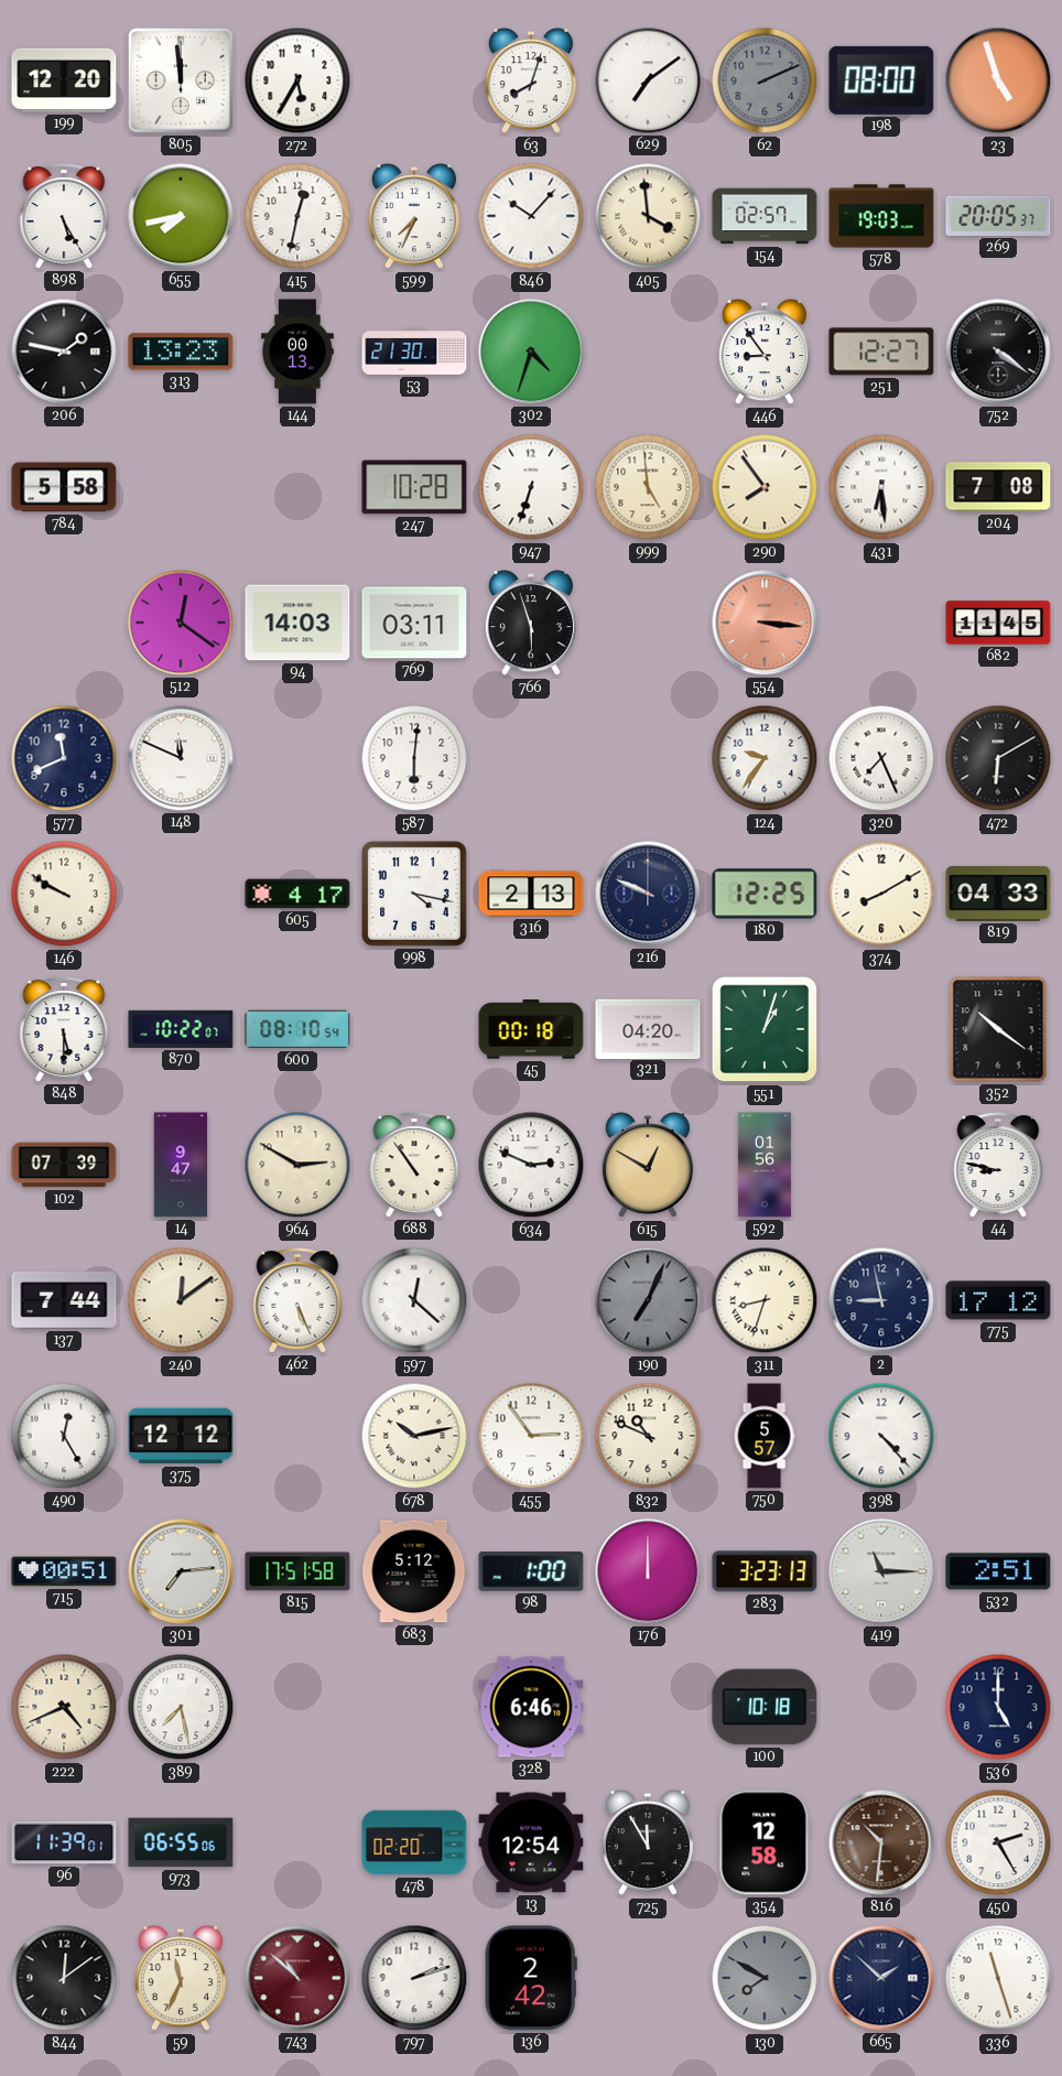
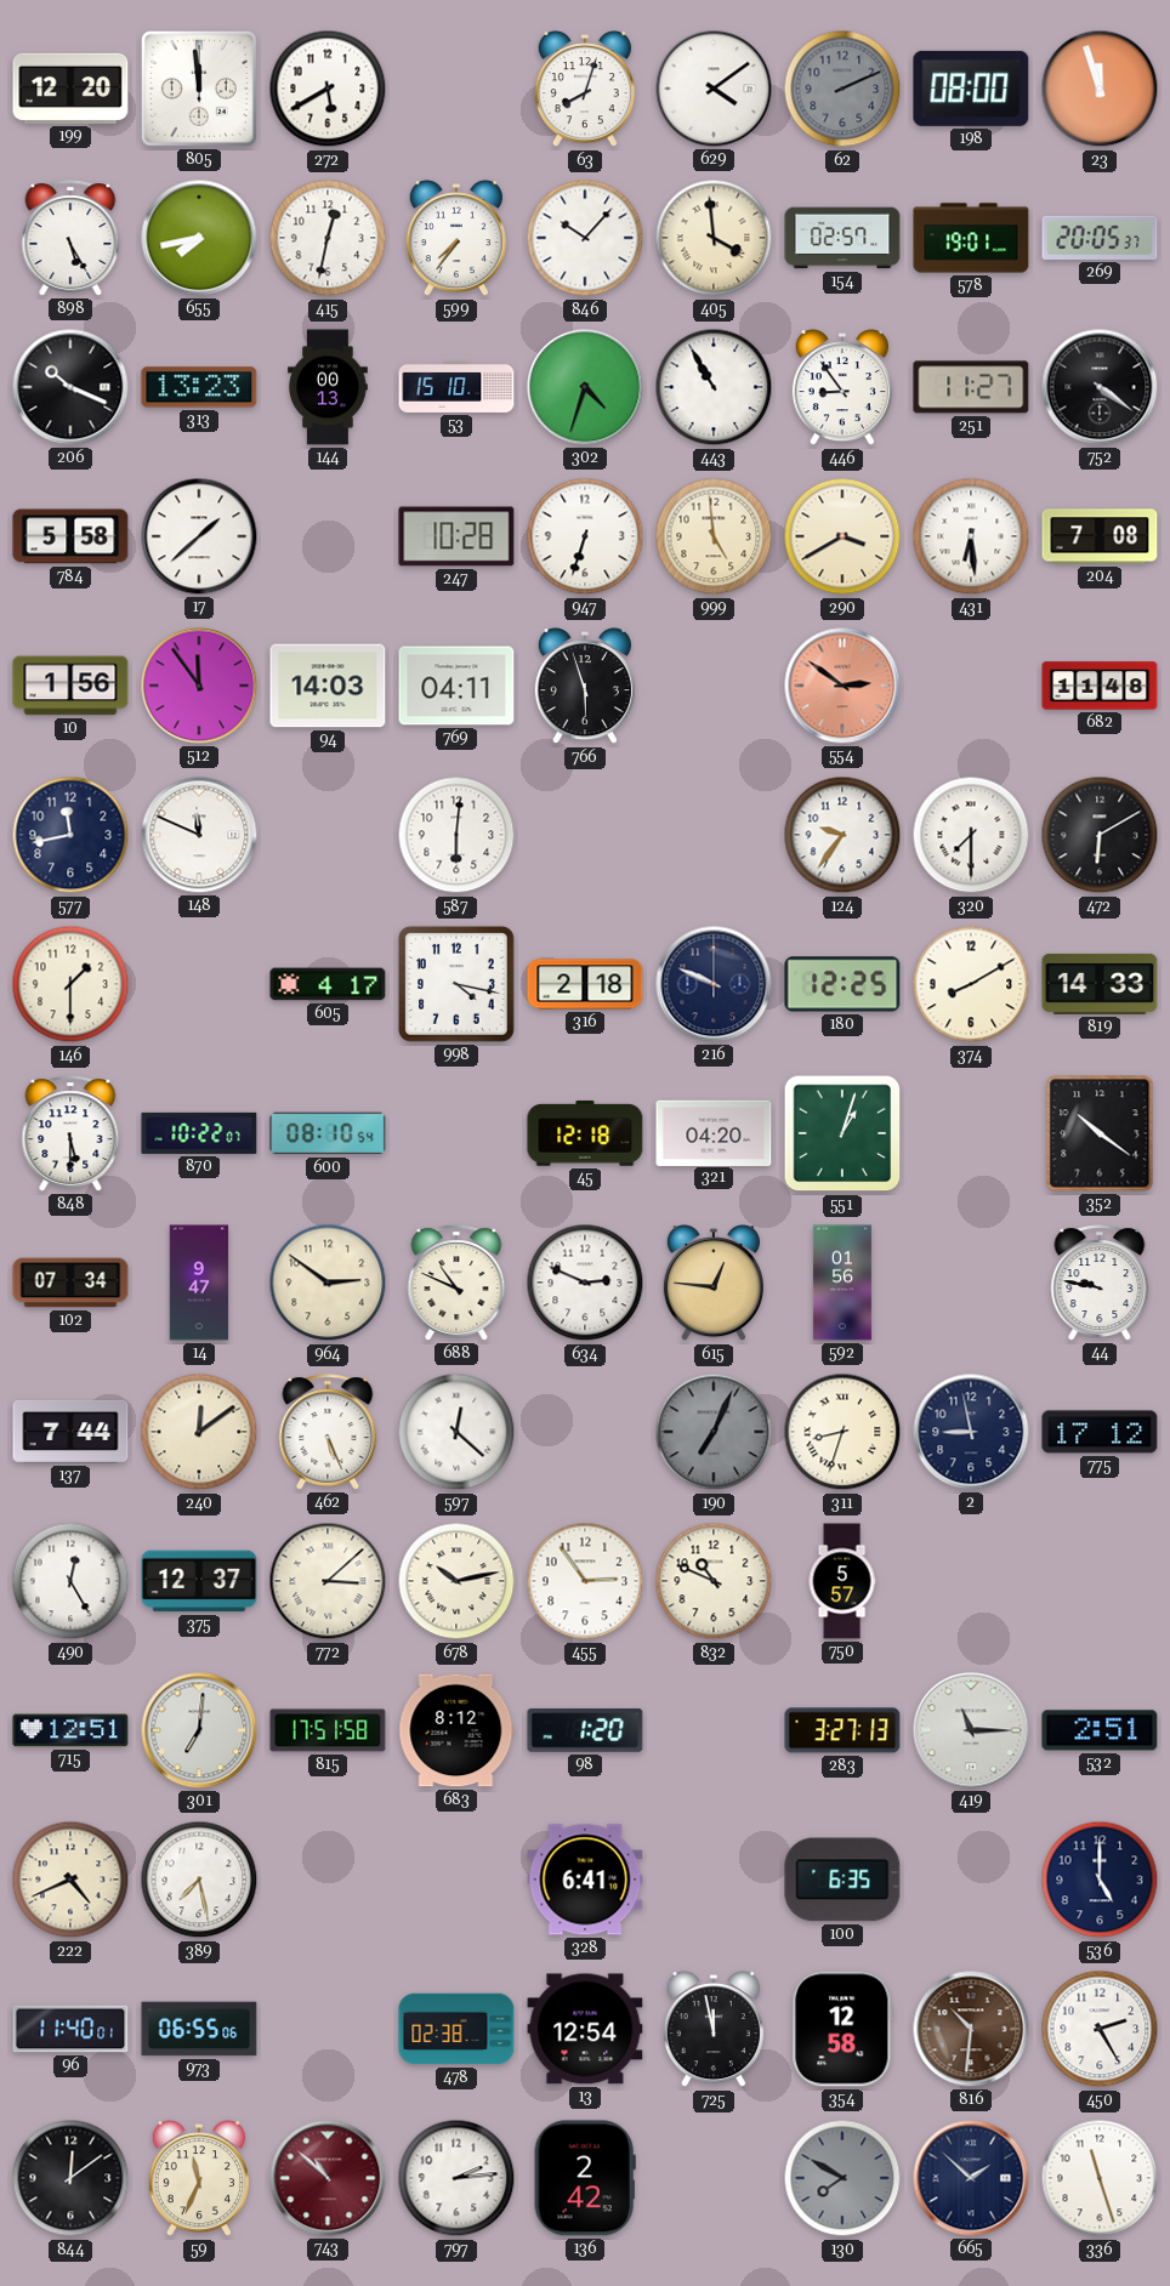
272: 5:35 -> 5:40
629: 7:09 -> 4:09
23: 4:57 -> 11:57
599: 7:34 -> 7:36
578: 19:03 -> 19:01
206: 1:47 -> 10:19
53: 21:30 -> 15:10
443: none -> 10:55
251: 12:27 -> 11:27
17: none -> 1:38
290: 7:54 -> 3:40
10: none -> 1:56
512: 12:21 -> 11:54
769: 03:11 -> 04:11
554: 3:16 -> 2:51
682: 11:45 -> 11:48
577: 11:41 -> 11:43
320: 7:26 -> 7:30
146: 9:50 -> 1:30
316: 2:13 -> 2:18
819: 04:33 -> 14:33
45: 00:18 -> 12:18
102: 07:39 -> 07:34
964: 2:50 -> 2:51
688: 10:54 -> 10:49
615: 12:50 -> 12:46
44: 8:47 -> 9:47
375: 12:12 -> 12:37
772: none -> 3:08
398: 4:23 -> none
715: 00:51 -> 12:51
301: 7:14 -> 7:01
683: 5:12 -> 8:12
98: 1:00 -> 1:20
176: 12:00 -> none
283: 3:23 -> 3:27
328: 6:46 -> 6:41
100: 10:18 -> 6:35
96: 11:39 -> 11:40
478: 02:20 -> 02:38
725: 11:55 -> 11:58
797: 2:12 -> 2:14
